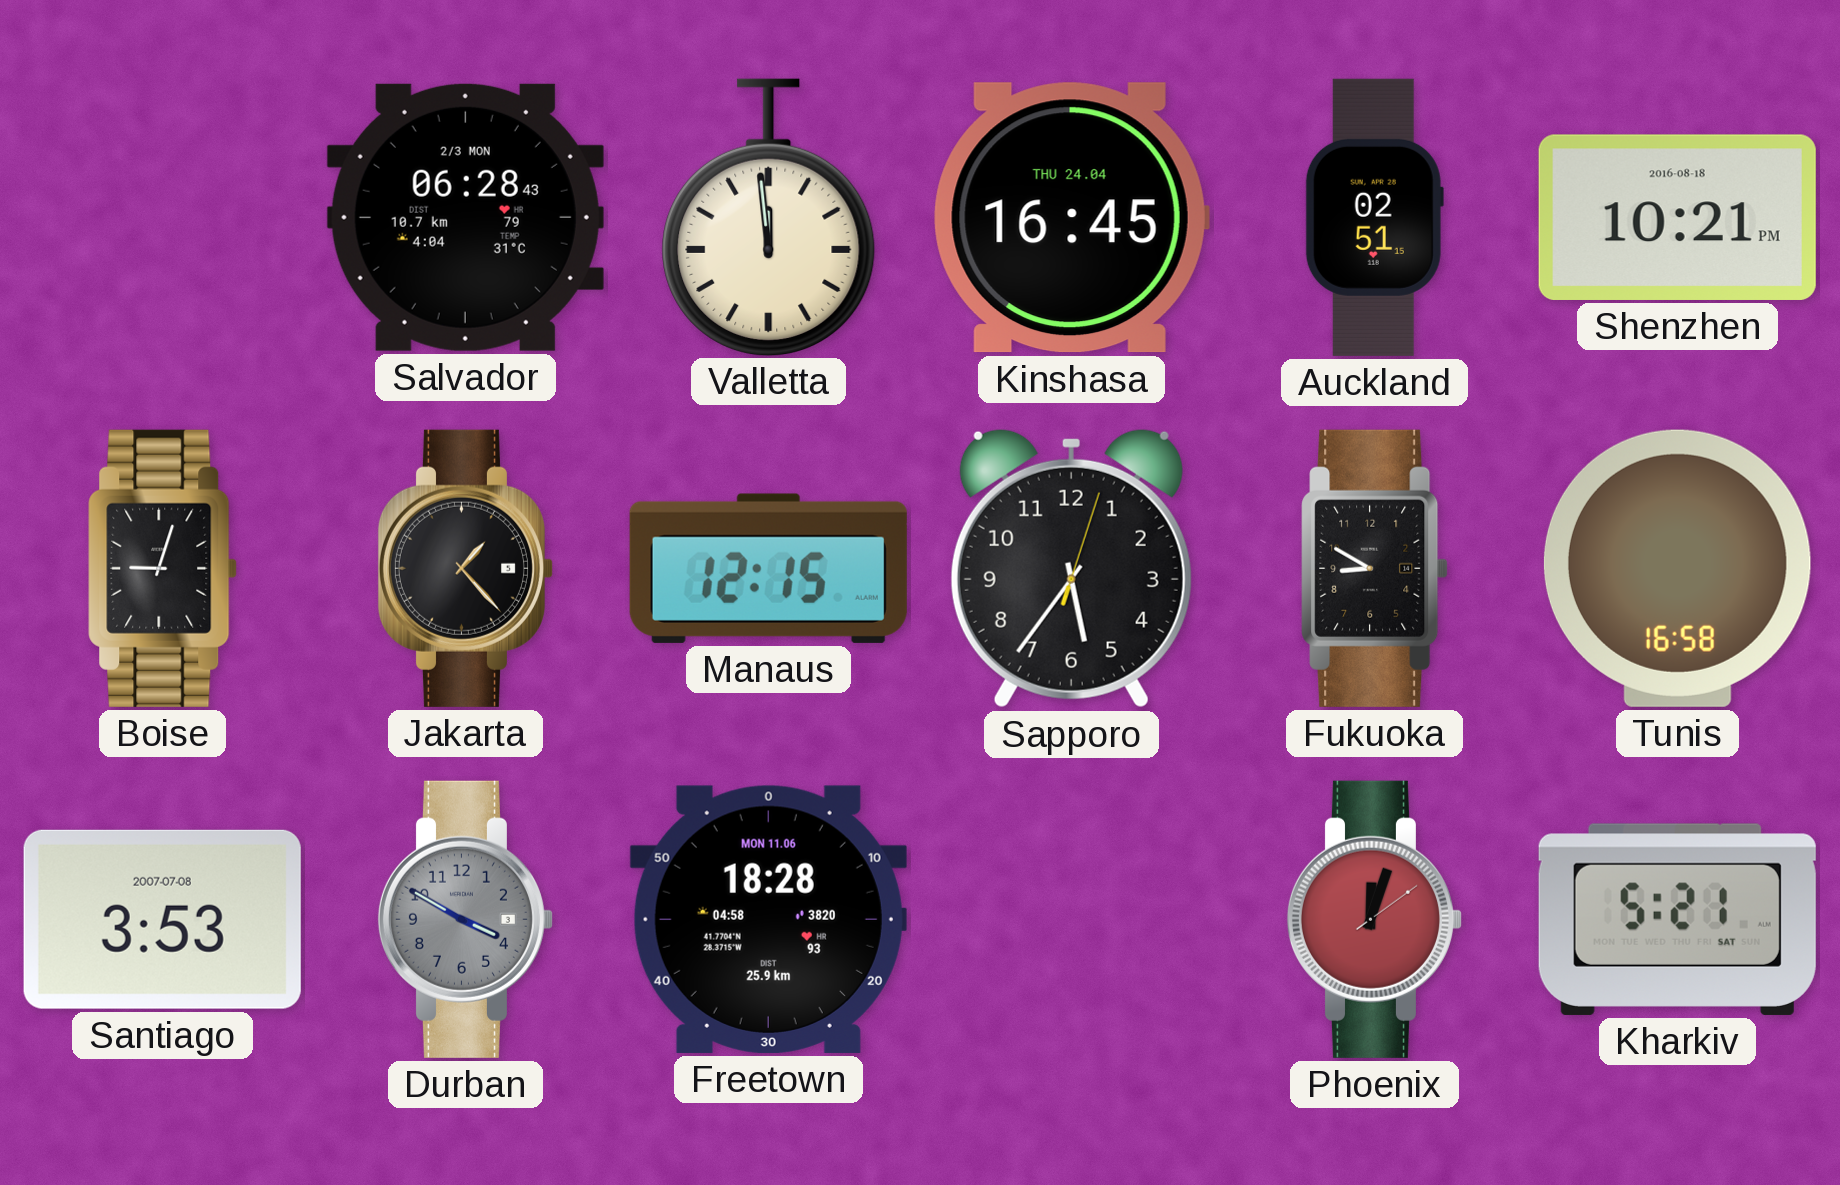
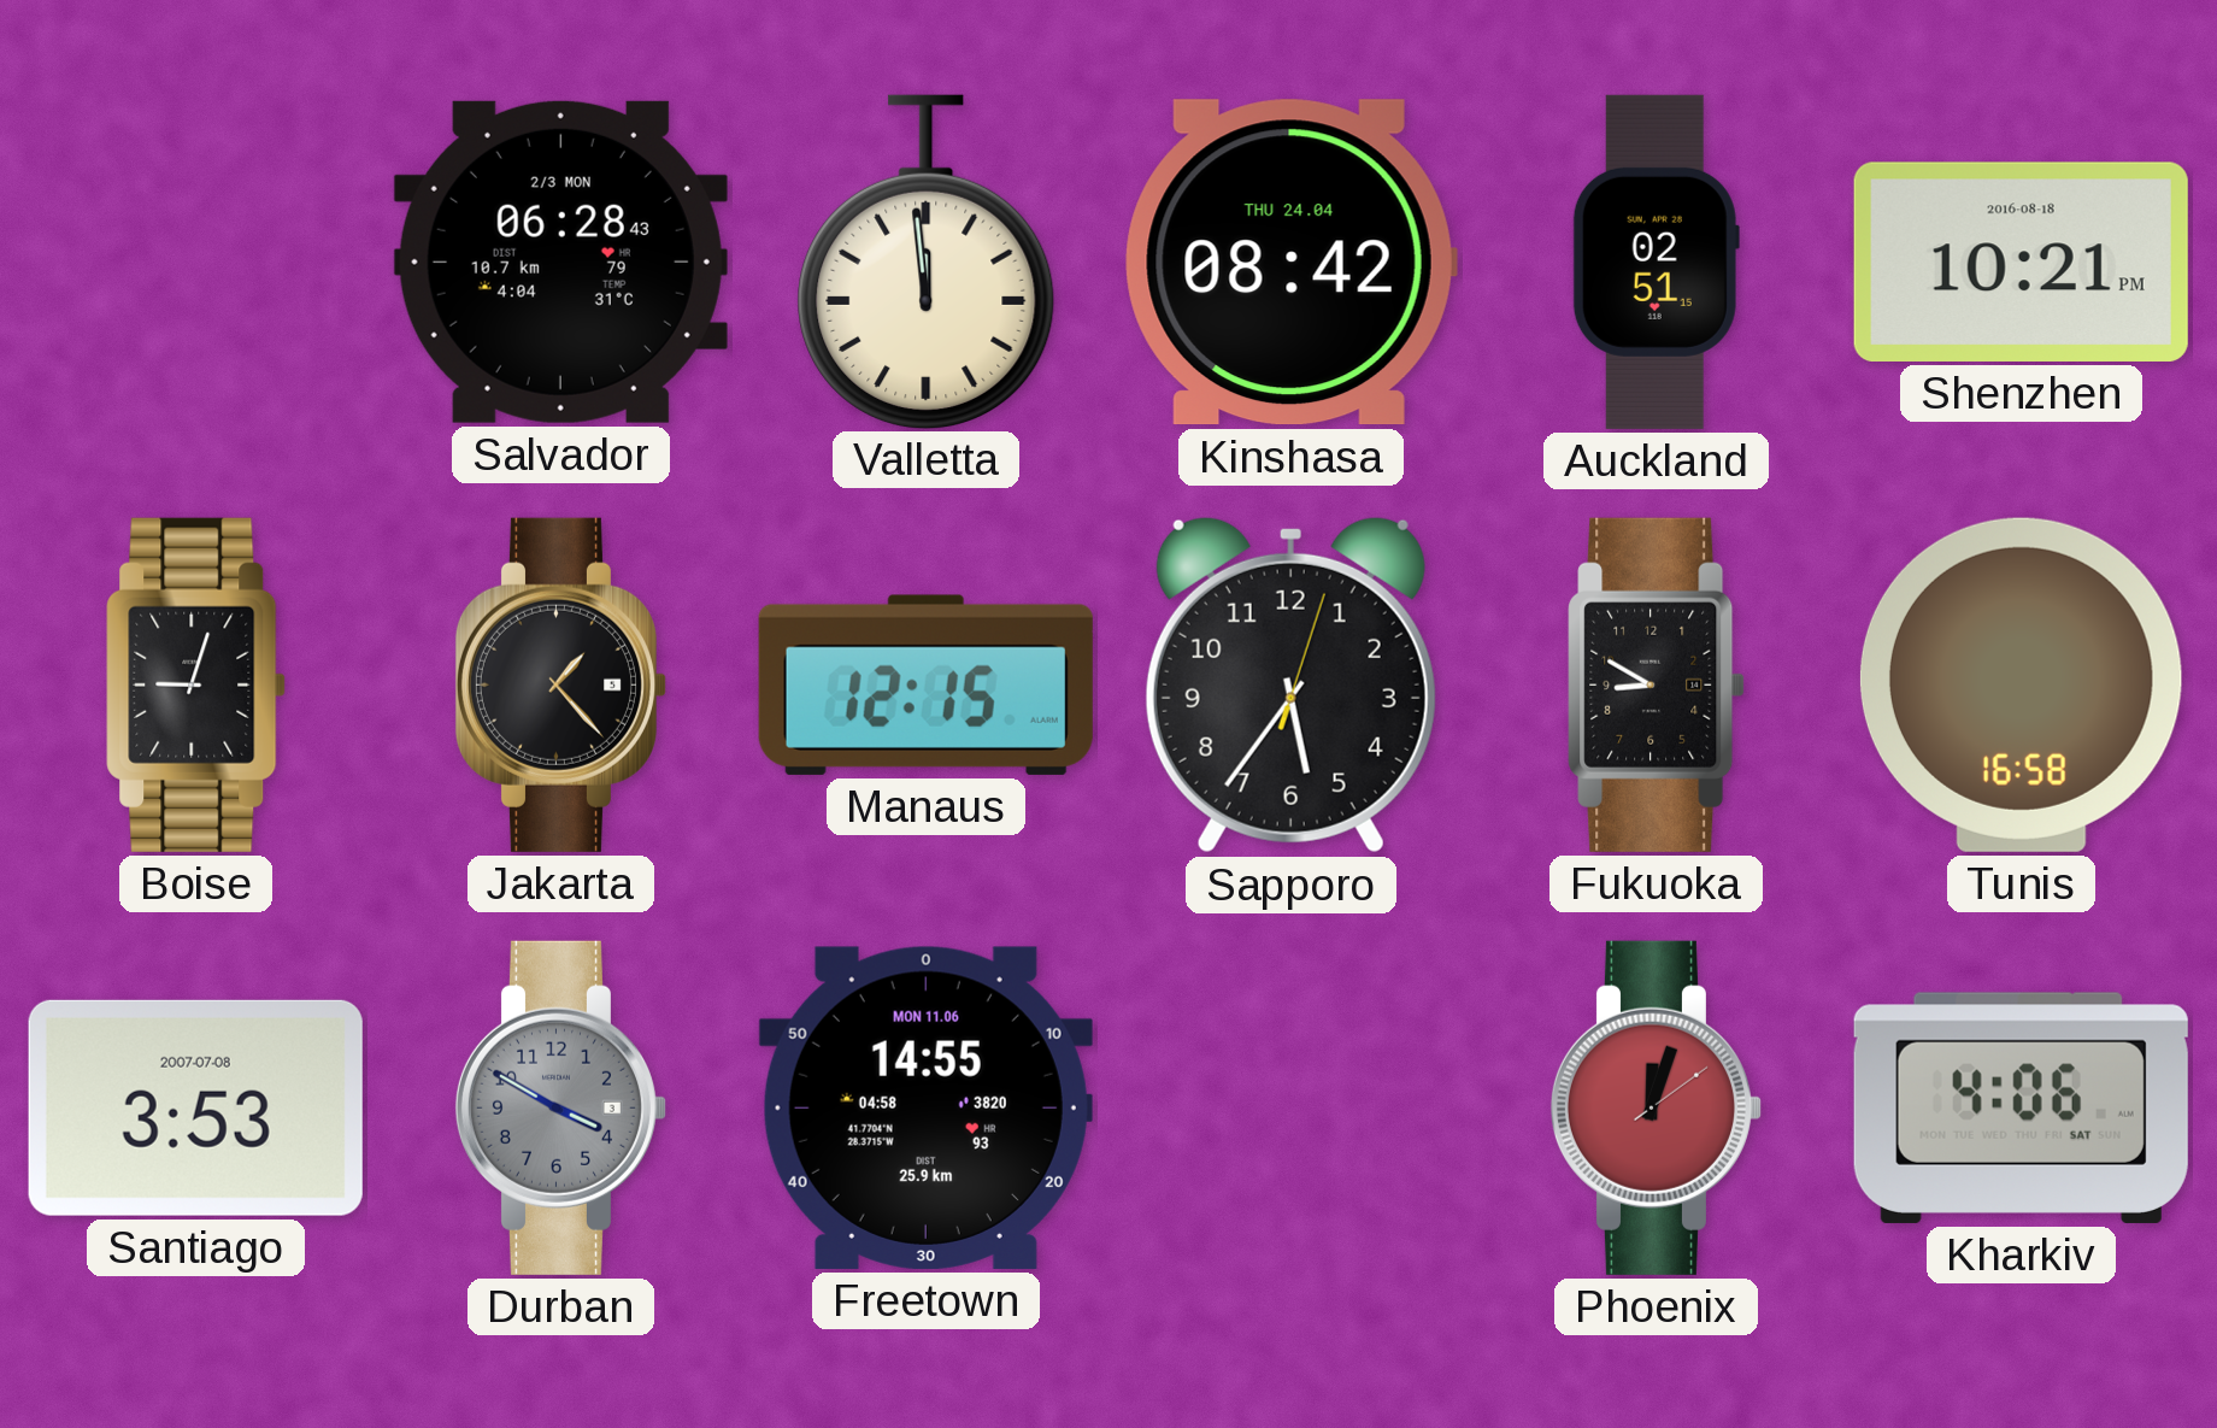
Kinshasa: 16:45 -> 08:42
Freetown: 18:28 -> 14:55
Kharkiv: 5:21 -> 4:06
